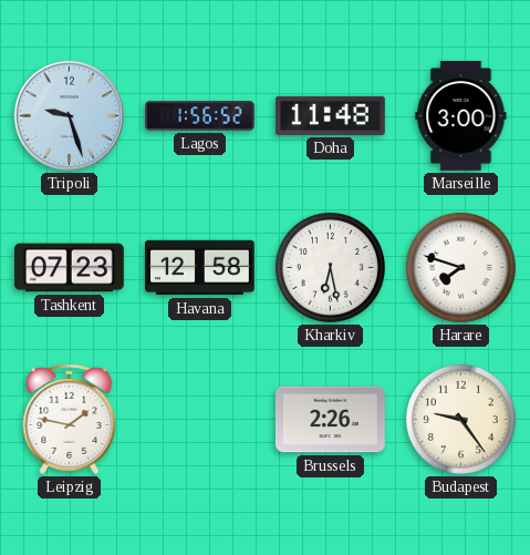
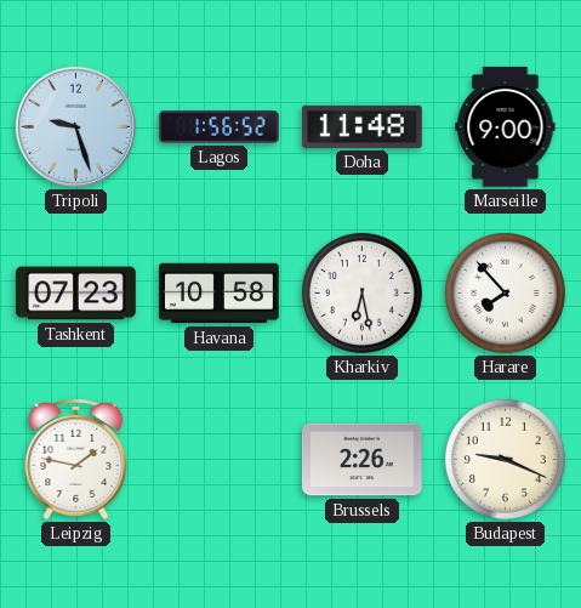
Marseille: 3:00 -> 9:00
Havana: 12:58 -> 10:58
Harare: 7:48 -> 7:53
Budapest: 9:24 -> 9:19
